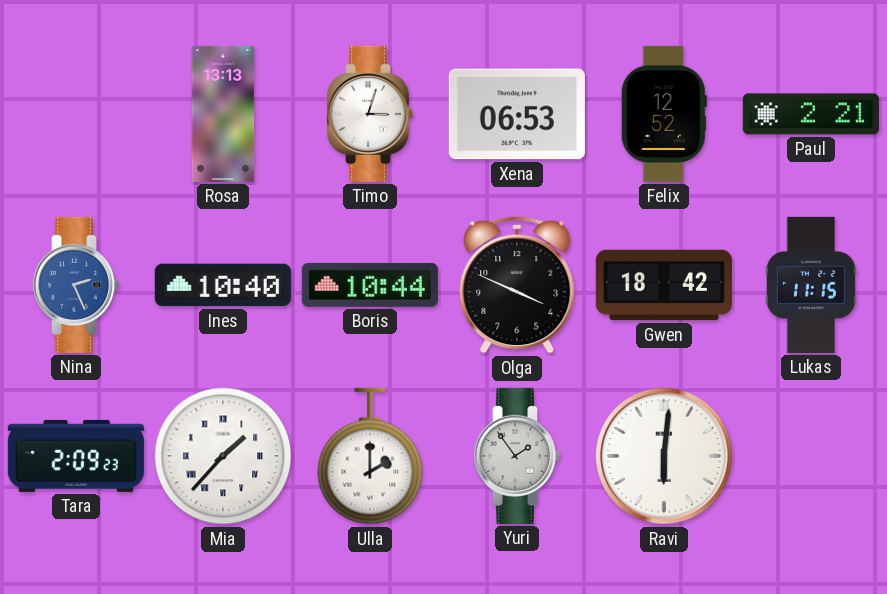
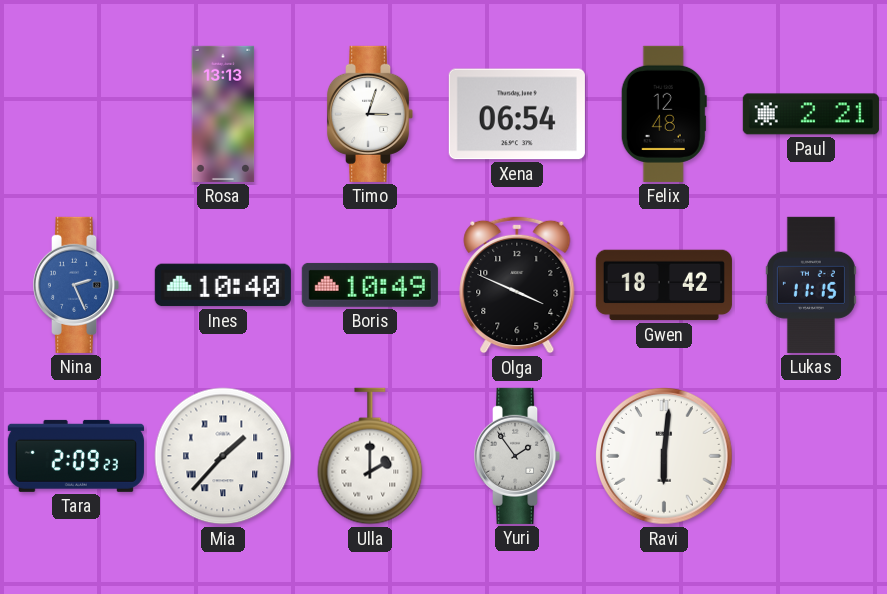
Xena: 06:53 -> 06:54
Felix: 12:52 -> 12:48
Boris: 10:44 -> 10:49
